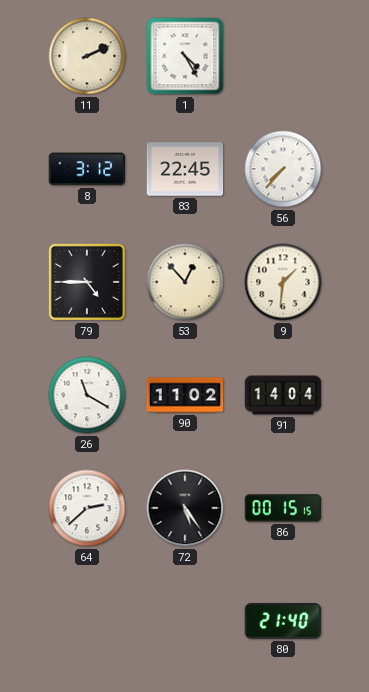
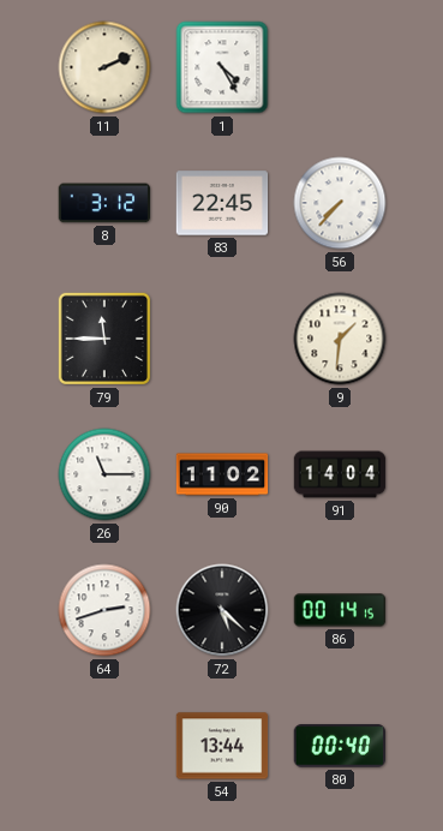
79: 4:45 -> 11:45
53: 12:53 -> none
26: 11:20 -> 11:15
64: 2:38 -> 2:42
72: 5:24 -> 5:22
86: 00:15 -> 00:14
54: none -> 13:44
80: 21:40 -> 00:40
